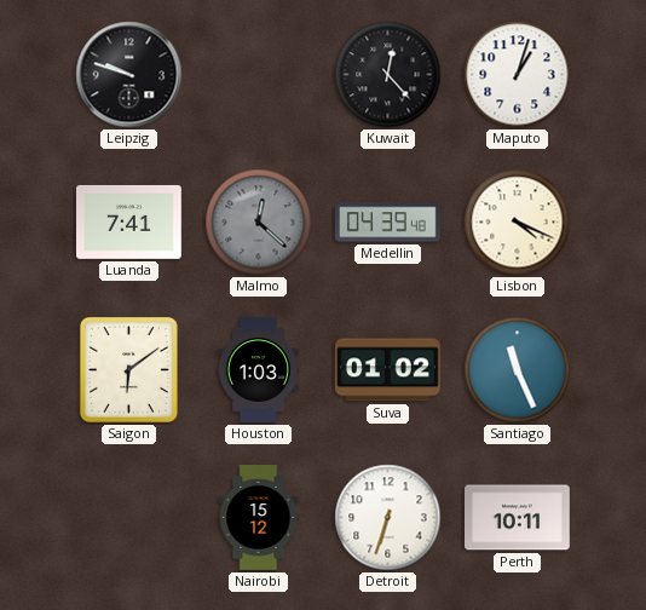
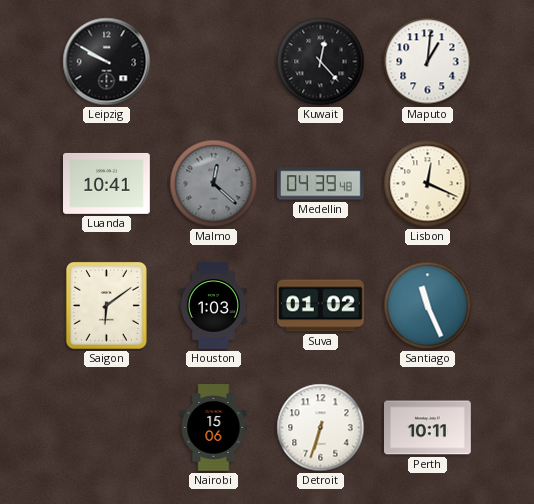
Leipzig: 9:48 -> 9:50
Maputo: 1:03 -> 1:01
Luanda: 7:41 -> 10:41
Lisbon: 4:19 -> 12:19
Nairobi: 15:12 -> 15:06
